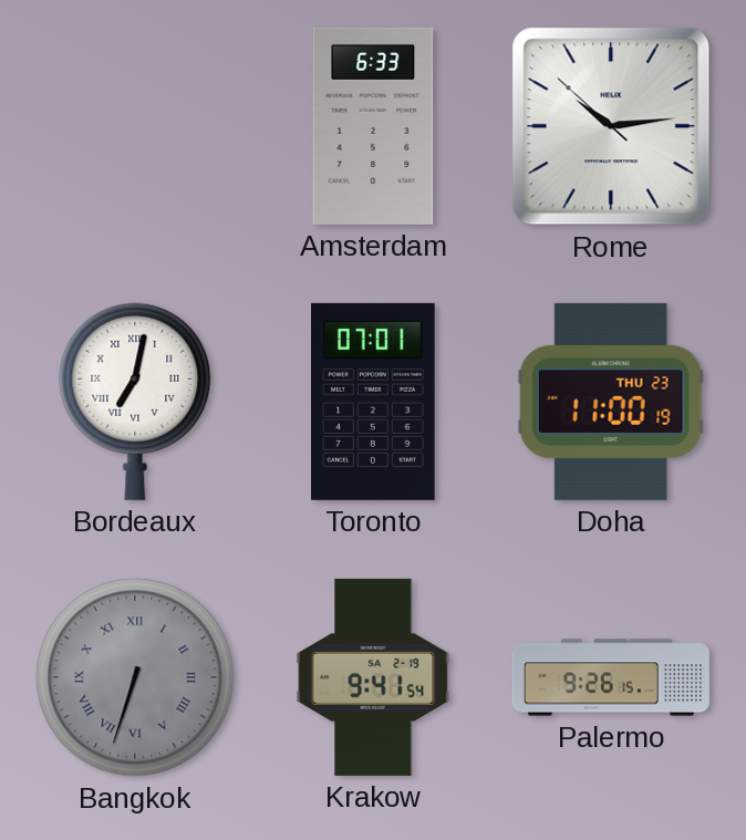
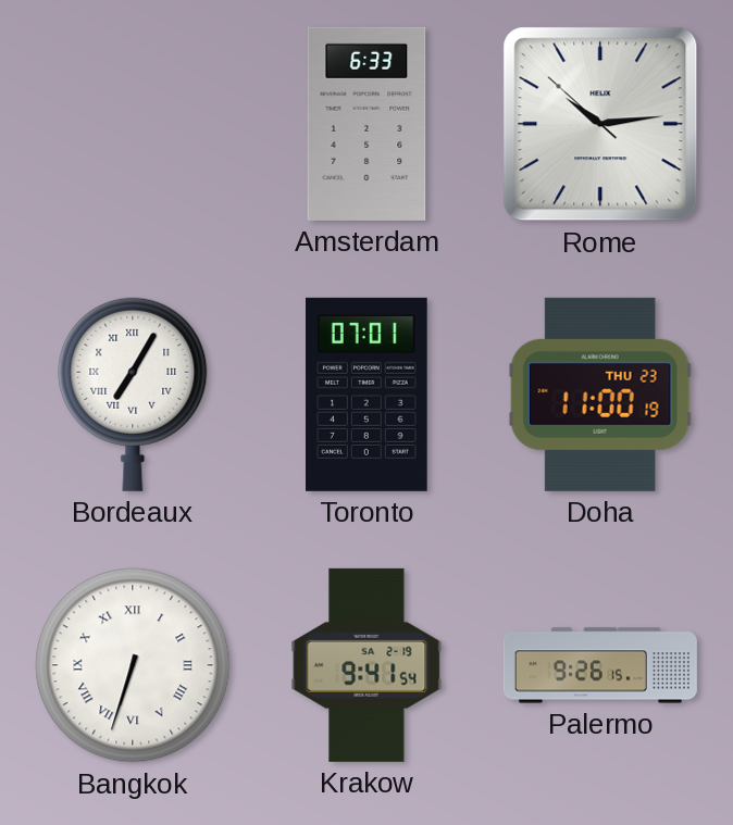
Bordeaux: 7:02 -> 7:05
Bangkok dial: grey -> white
